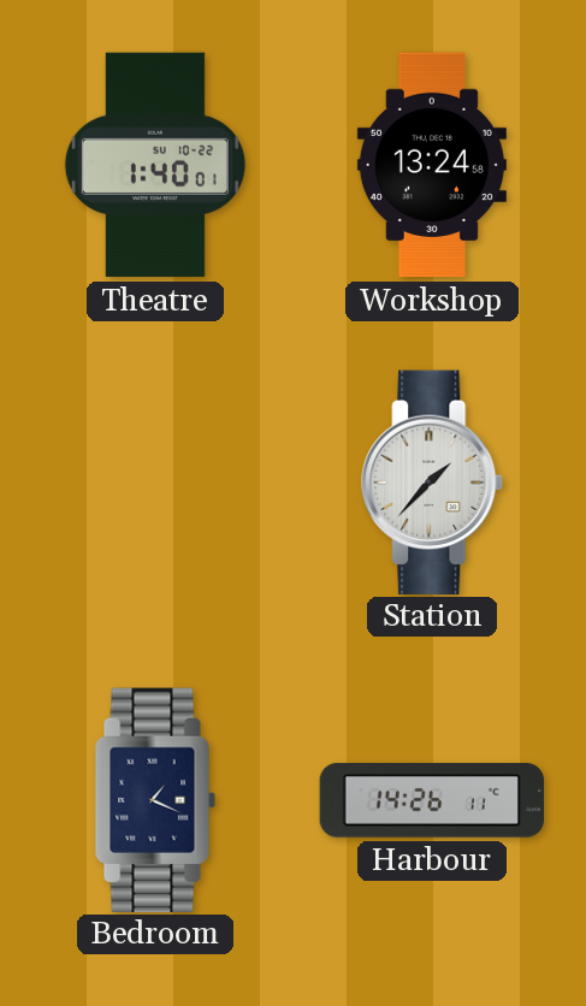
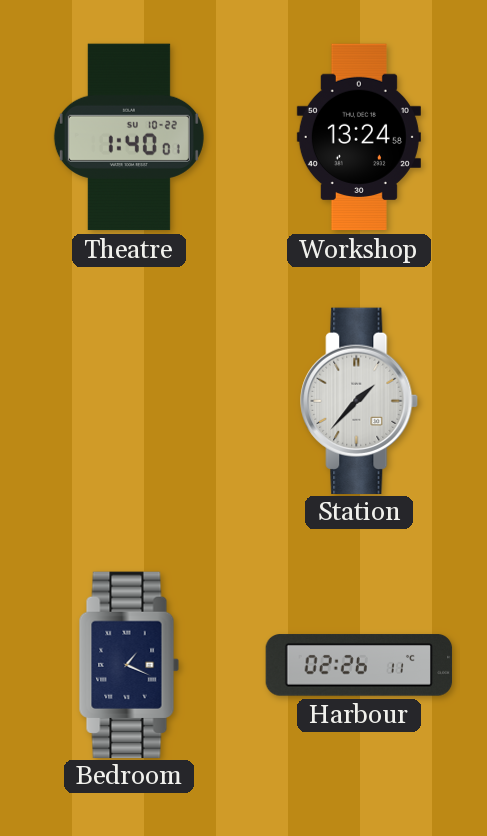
Harbour: 14:26 -> 02:26
